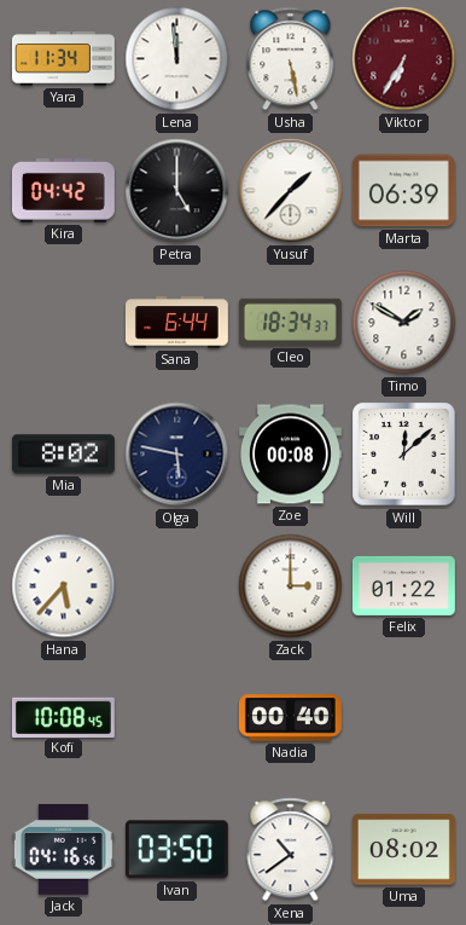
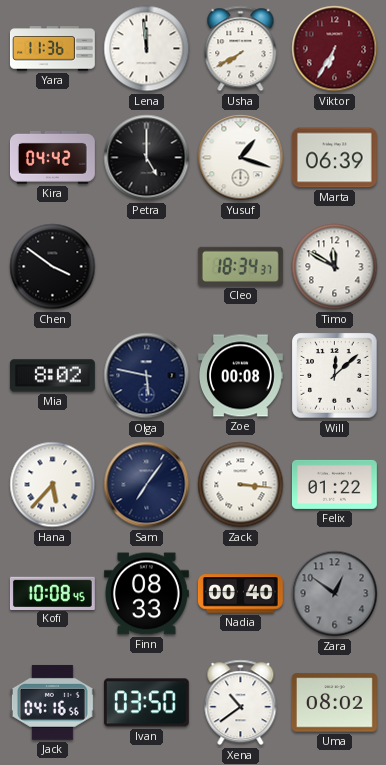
Yara: 11:34 -> 11:36
Usha: 5:28 -> 7:40
Yusuf: 1:37 -> 1:18
Chen: none -> 3:51
Sana: 6:44 -> none
Timo: 1:50 -> 11:50
Sam: none -> 7:06
Zack: 3:00 -> 3:16
Finn: none -> 08:33
Zara: none -> 12:51
